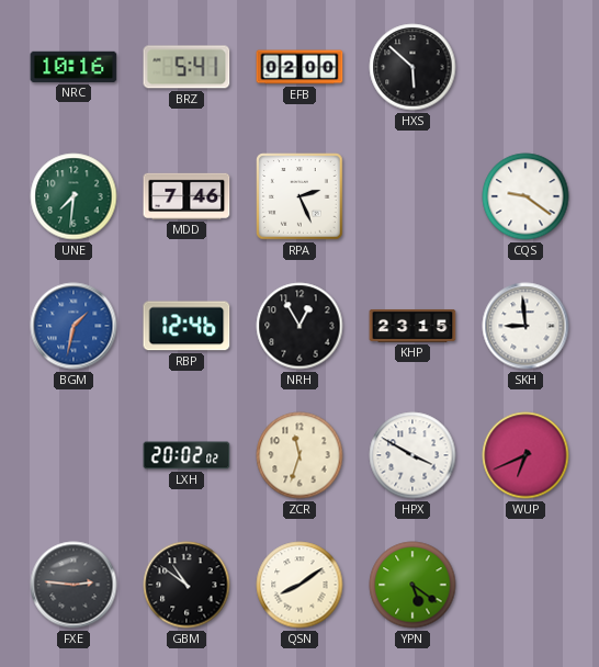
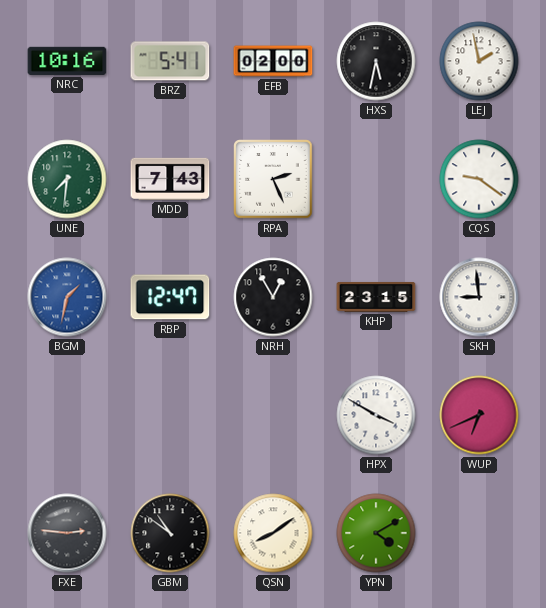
HXS: 5:52 -> 5:32
LEJ: none -> 1:58
MDD: 7:46 -> 7:43
RBP: 12:46 -> 12:47
LXH: 20:02 -> none
ZCR: 11:33 -> none
YPN: 5:21 -> 4:10
